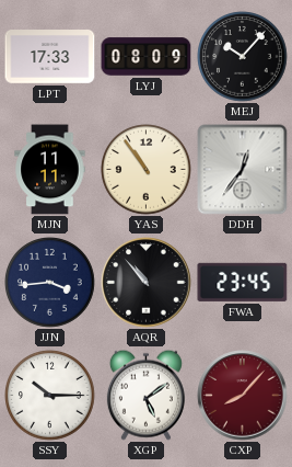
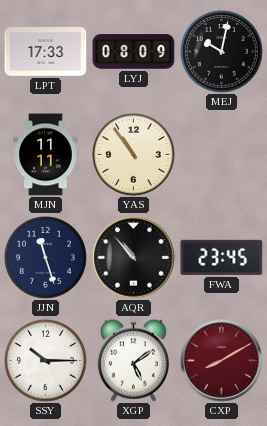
MEJ: 10:07 -> 10:02
DDH: 12:36 -> none
JJN: 3:44 -> 11:27
CXP: 8:07 -> 8:10
